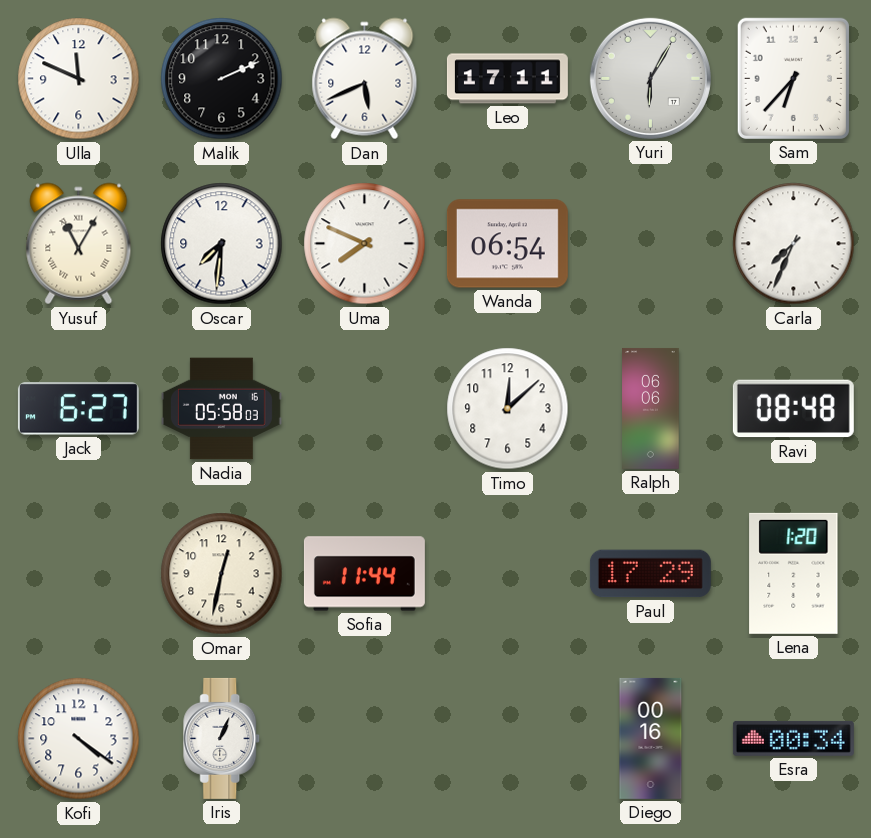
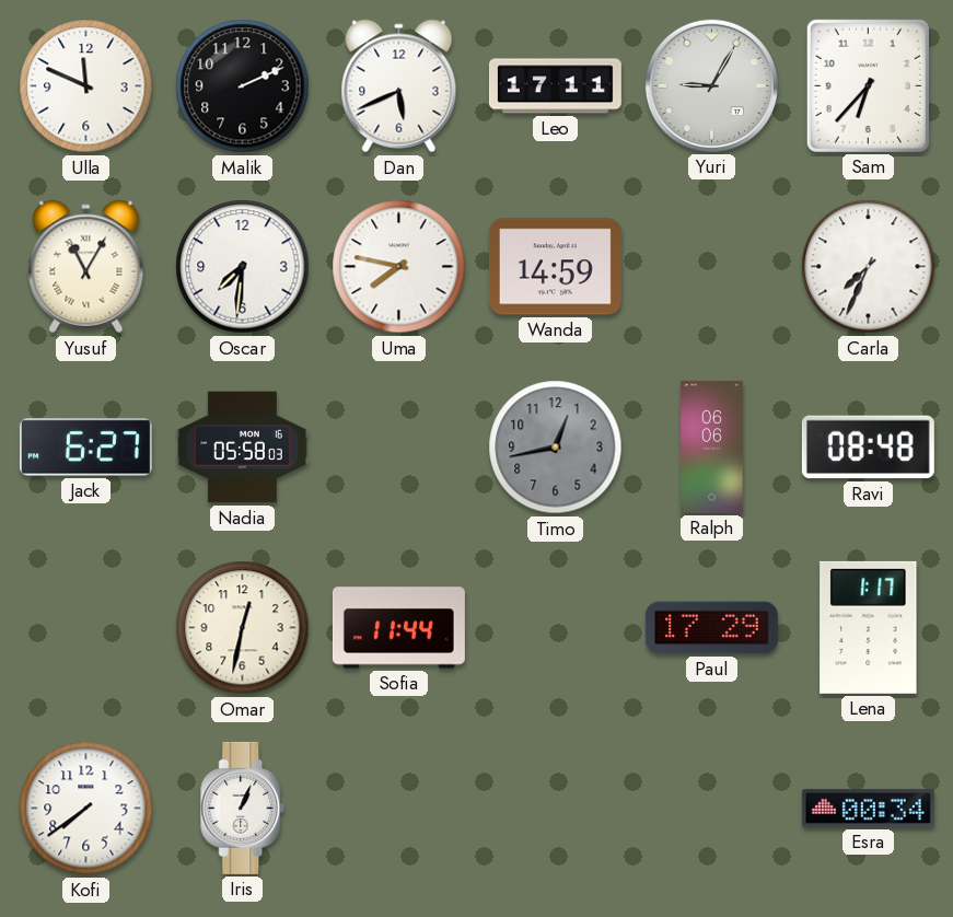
Yuri: 6:05 -> 9:05
Uma: 7:49 -> 7:47
Wanda: 06:54 -> 14:59
Timo: 12:08 -> 12:43
Timo dial: white -> grey
Lena: 1:20 -> 1:17
Kofi: 4:21 -> 7:39
Diego: 00:16 -> none
